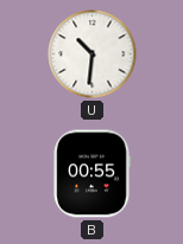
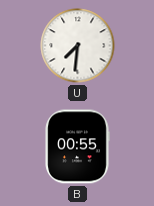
U: 10:31 -> 7:31
